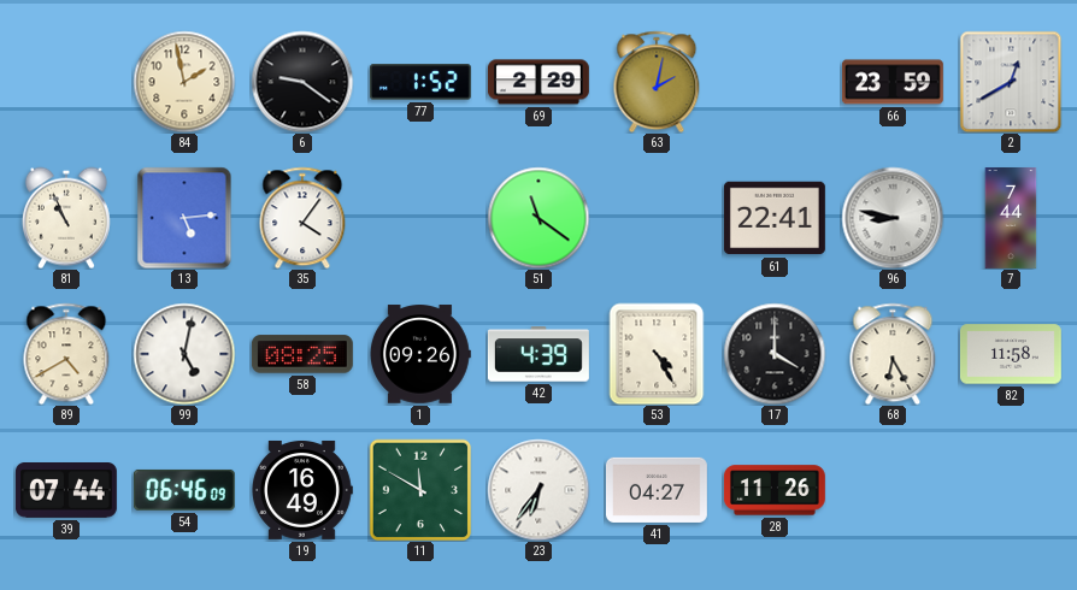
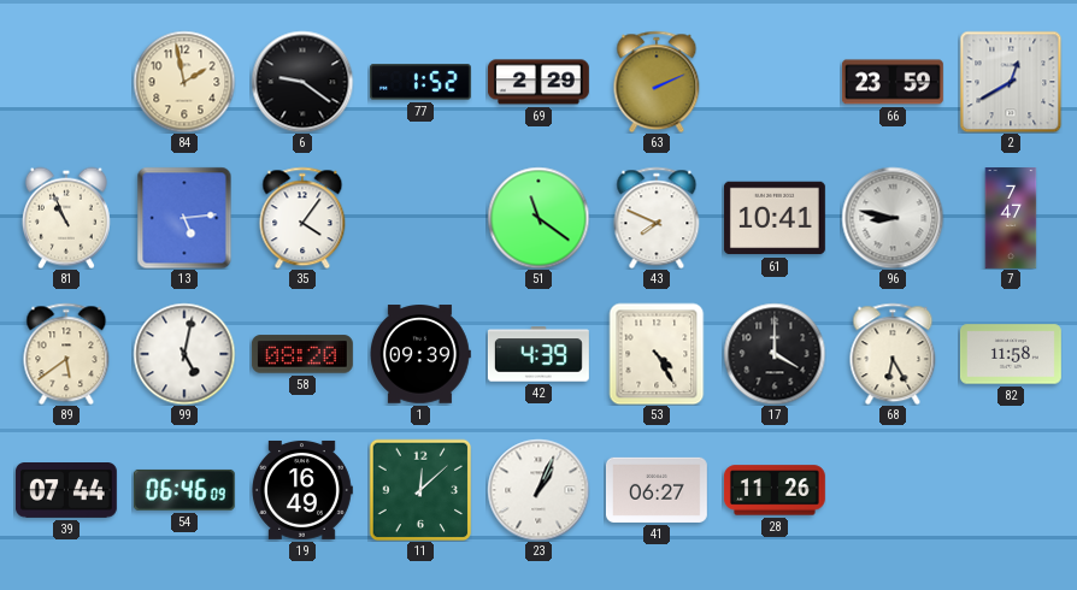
63: 2:02 -> 2:11
43: none -> 7:49
61: 22:41 -> 10:41
7: 7:44 -> 7:47
89: 4:40 -> 5:39
58: 08:25 -> 08:20
1: 09:26 -> 09:39
11: 11:50 -> 12:08
23: 6:36 -> 1:04
41: 04:27 -> 06:27
